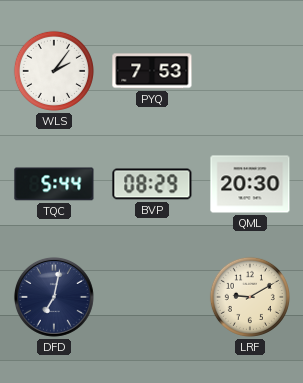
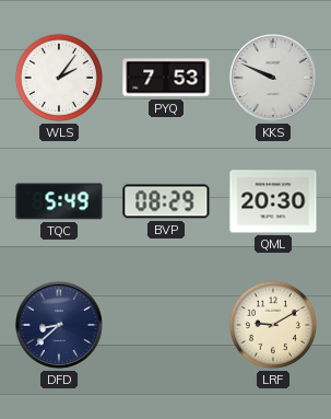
KKS: none -> 9:49
TQC: 5:44 -> 5:49
DFD: 7:02 -> 8:38
